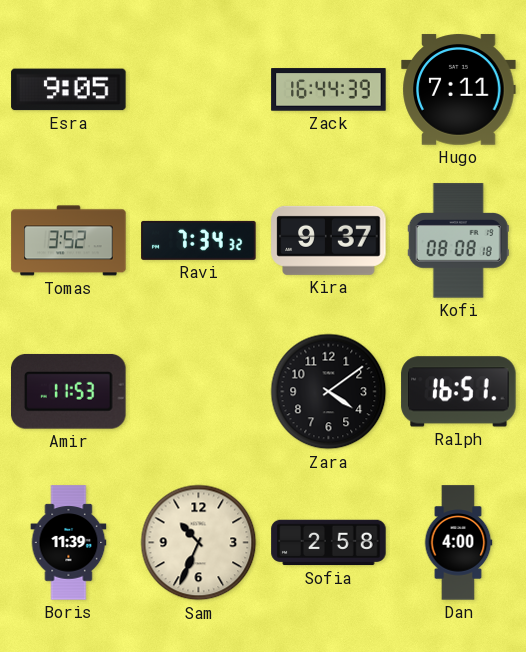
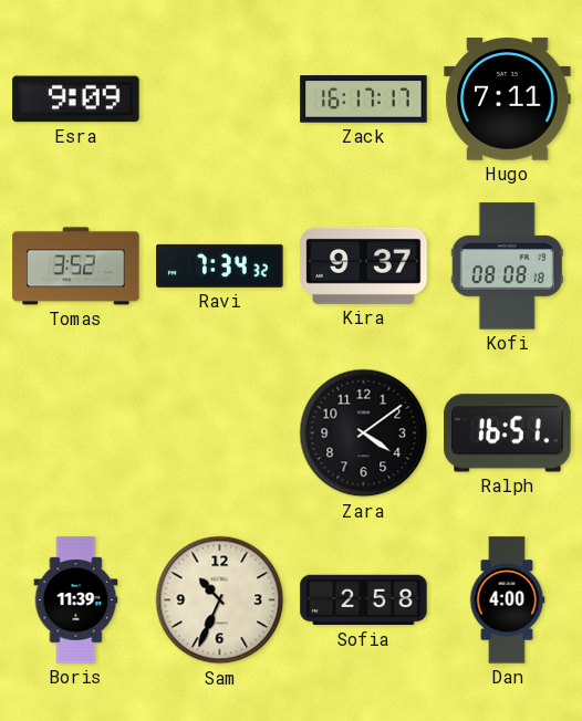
Esra: 9:05 -> 9:09
Zack: 16:44 -> 16:17
Amir: 11:53 -> none
